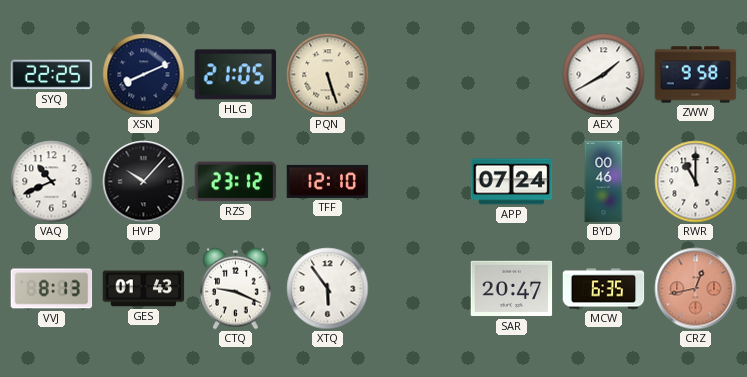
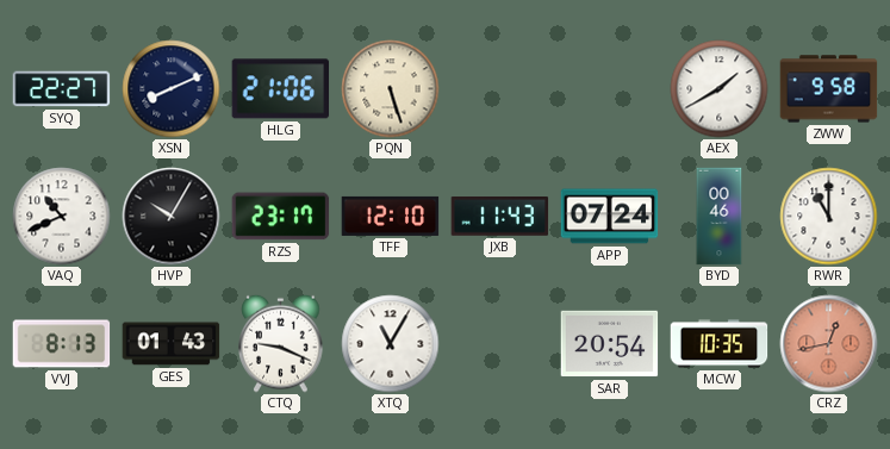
SYQ: 22:25 -> 22:27
HLG: 21:05 -> 21:06
HVP: 10:07 -> 10:05
RZS: 23:12 -> 23:17
JXB: none -> 11:43
XTQ: 5:54 -> 11:05
SAR: 20:47 -> 20:54
MCW: 6:35 -> 10:35
